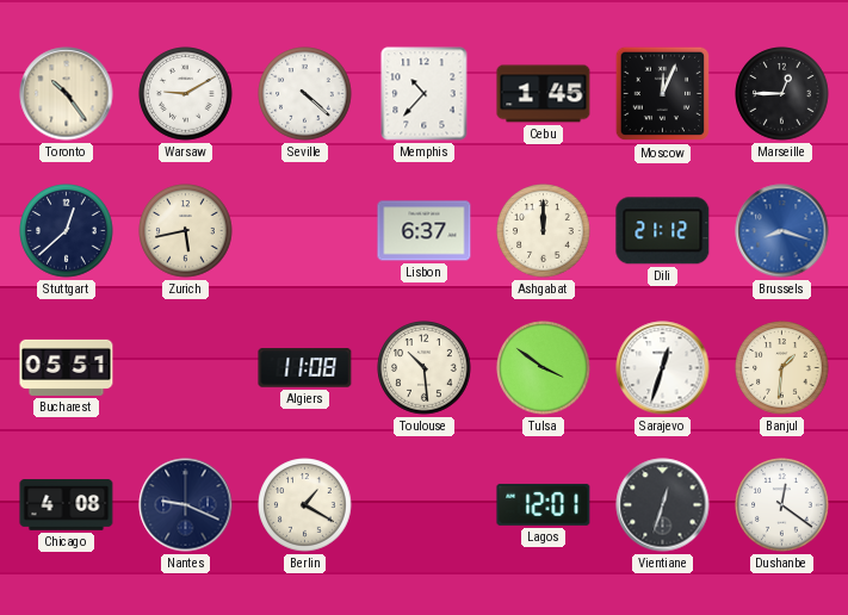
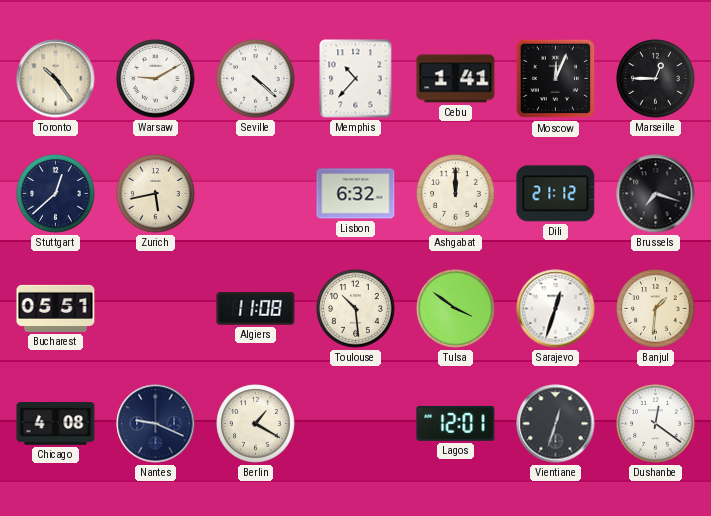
Cebu: 1:45 -> 1:41
Lisbon: 6:37 -> 6:32
Brussels: 8:18 -> 7:18
Brussels dial: blue -> black
